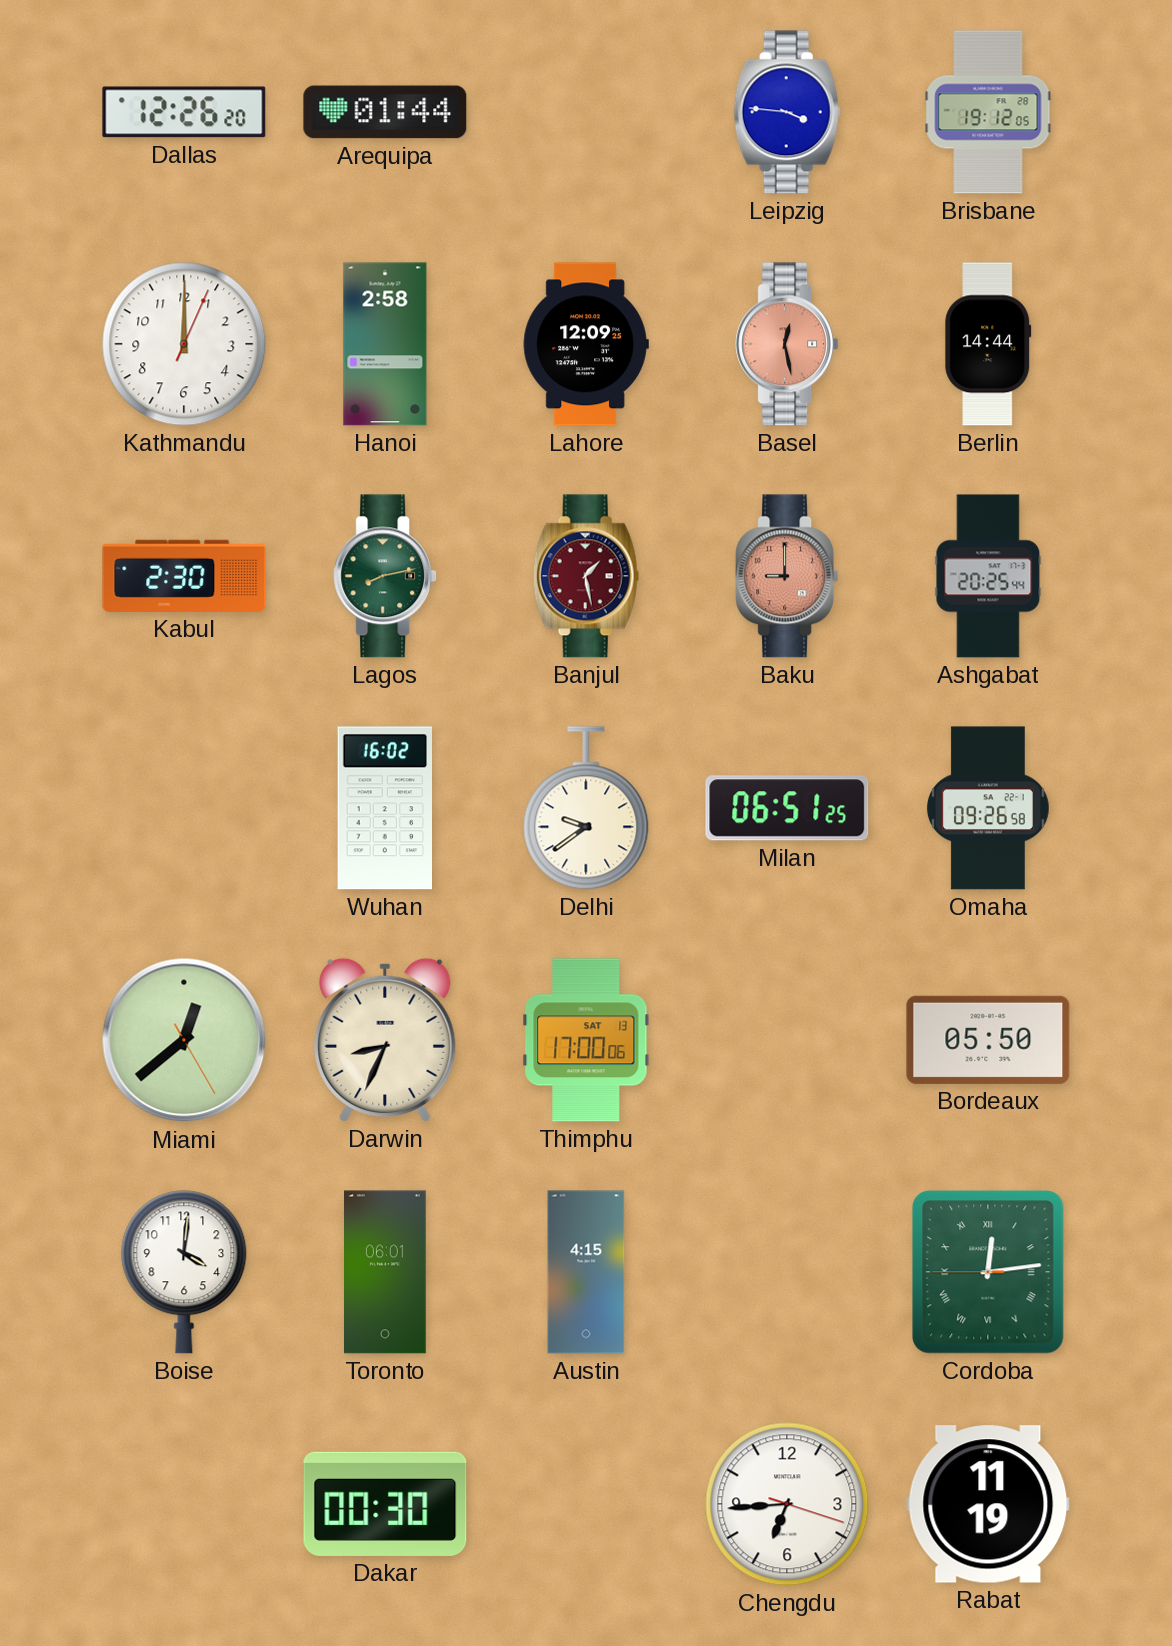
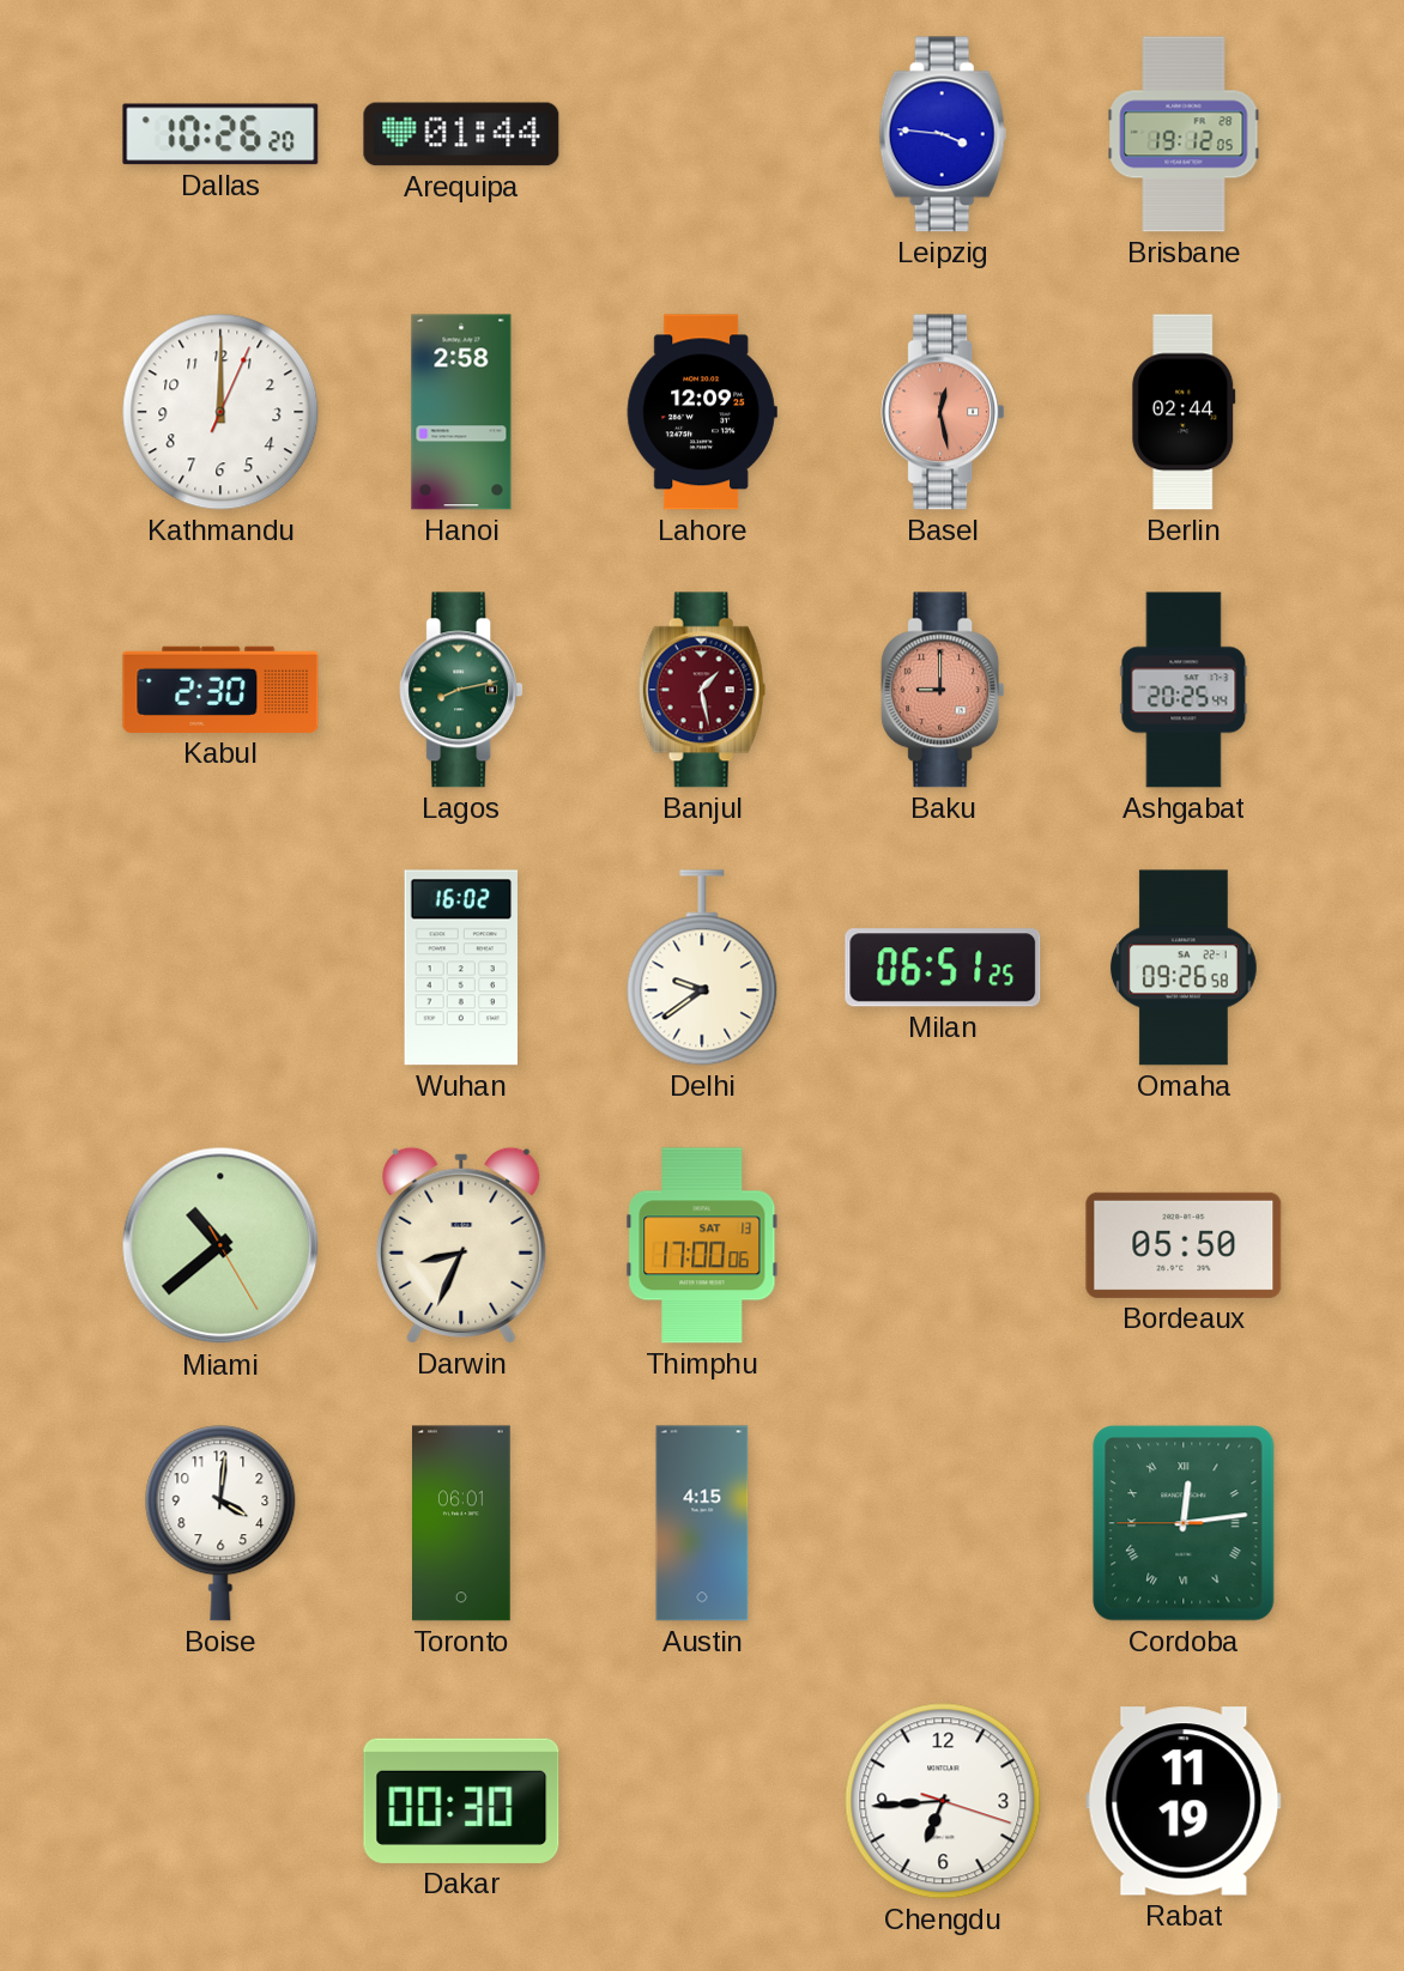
Dallas: 12:26 -> 10:26
Berlin: 14:44 -> 02:44
Miami: 12:38 -> 10:38
